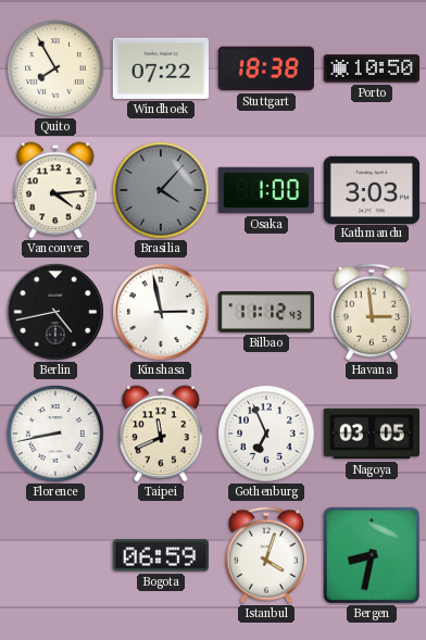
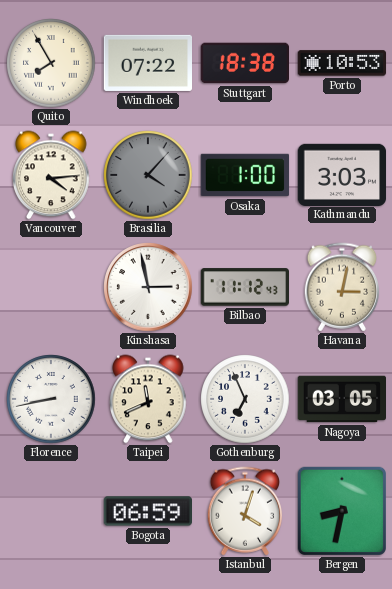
Porto: 10:50 -> 10:53
Berlin: 4:43 -> none
Havana: 2:59 -> 3:02
